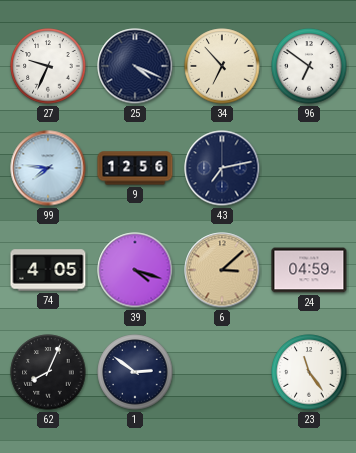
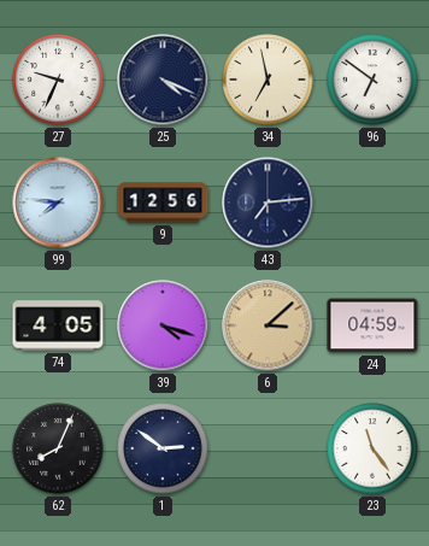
34: 6:53 -> 6:58
43: 7:13 -> 7:14
